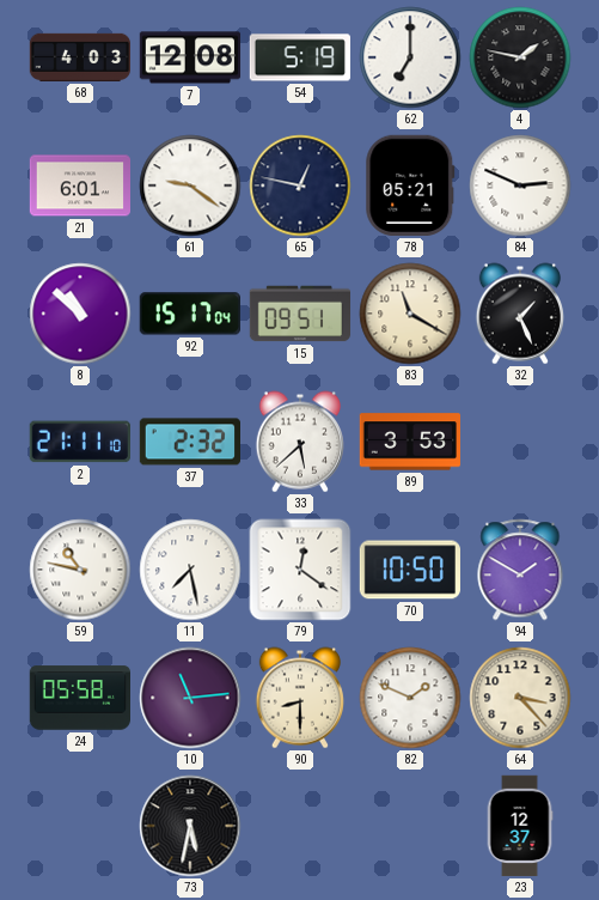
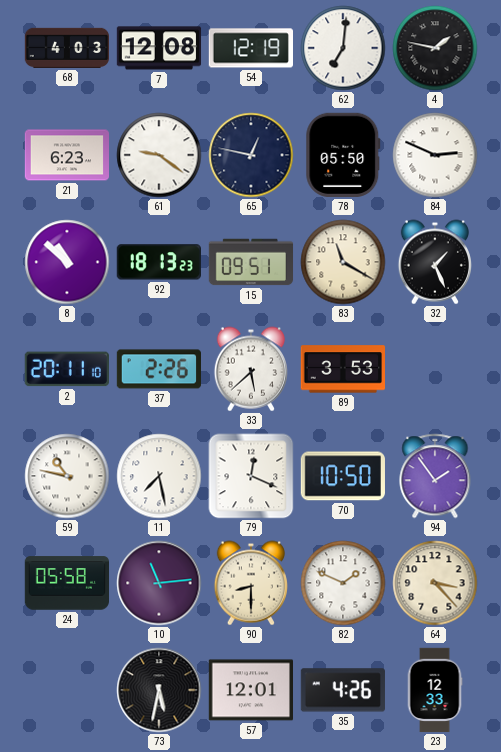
54: 5:19 -> 12:19
62: 7:00 -> 7:01
21: 6:01 -> 6:23
78: 05:21 -> 05:50
92: 15:17 -> 18:13
2: 21:11 -> 20:11
37: 2:32 -> 2:26
79: 12:21 -> 12:19
94: 1:50 -> 1:54
57: none -> 12:01
35: none -> 4:26
23: 12:37 -> 12:33
